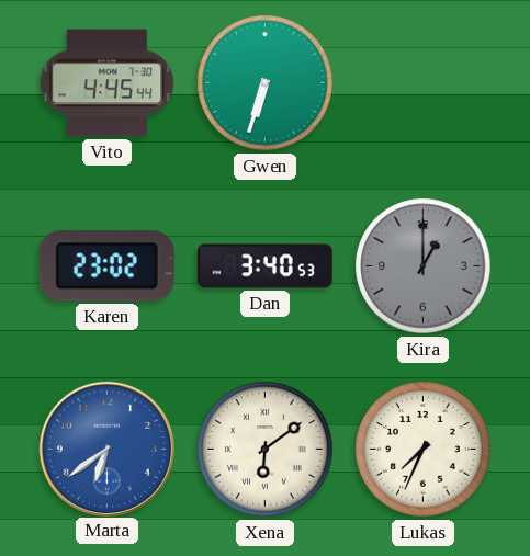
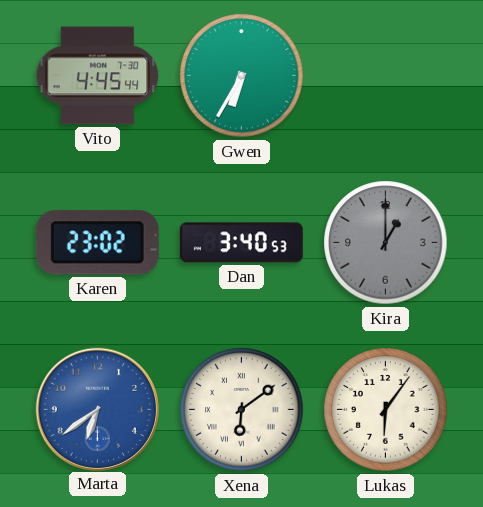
Gwen: 6:33 -> 6:35
Lukas: 7:34 -> 6:06
